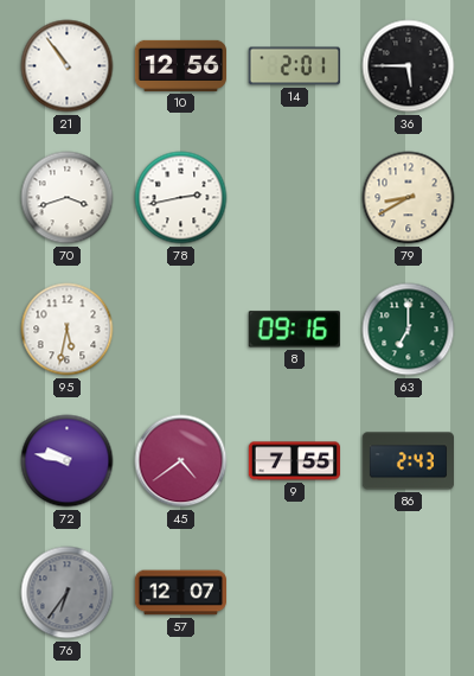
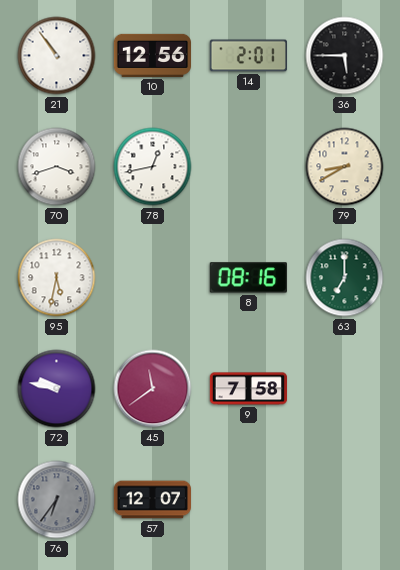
78: 2:43 -> 12:43
8: 09:16 -> 08:16
45: 4:39 -> 11:39
9: 7:55 -> 7:58
86: 2:43 -> none
